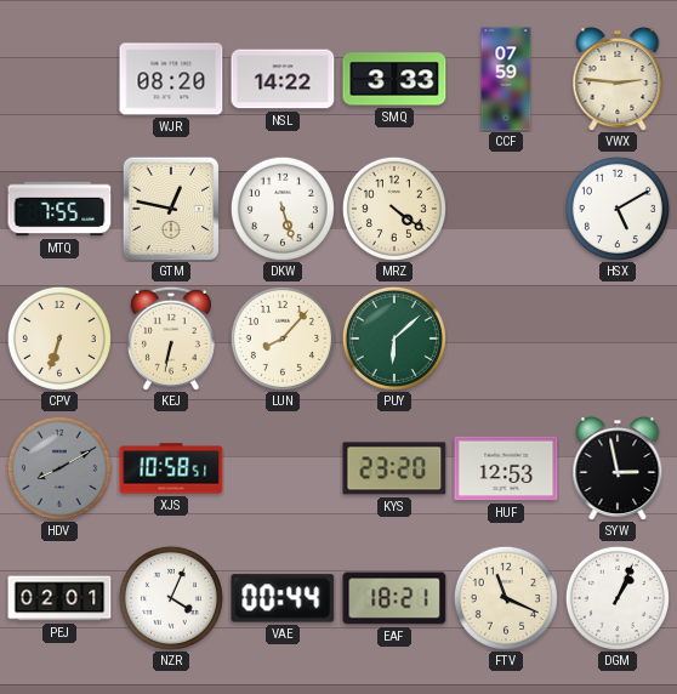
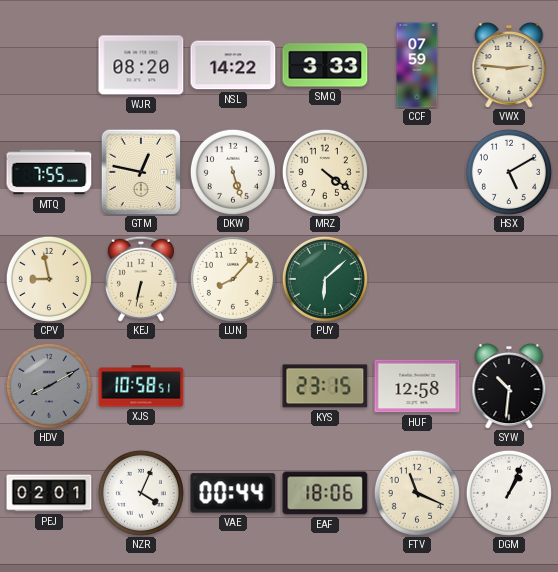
CPV: 6:33 -> 8:58
KYS: 23:20 -> 23:15
HUF: 12:53 -> 12:58
SYW: 2:58 -> 10:31
EAF: 18:21 -> 18:06
